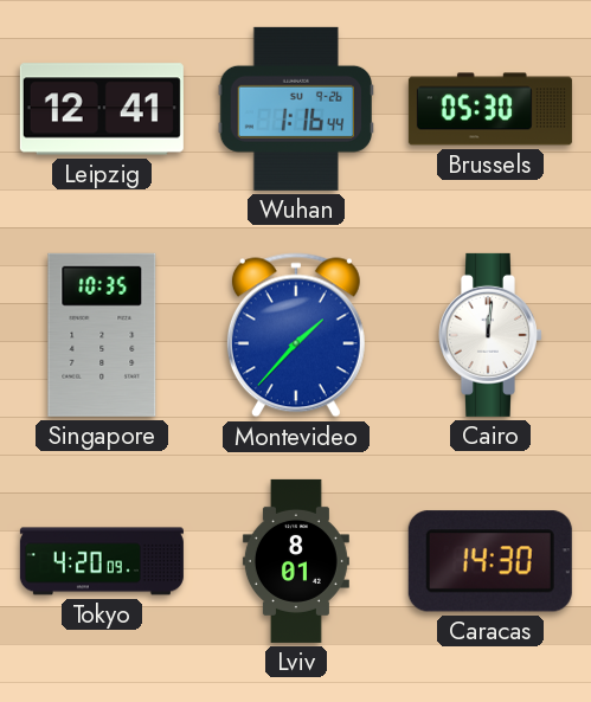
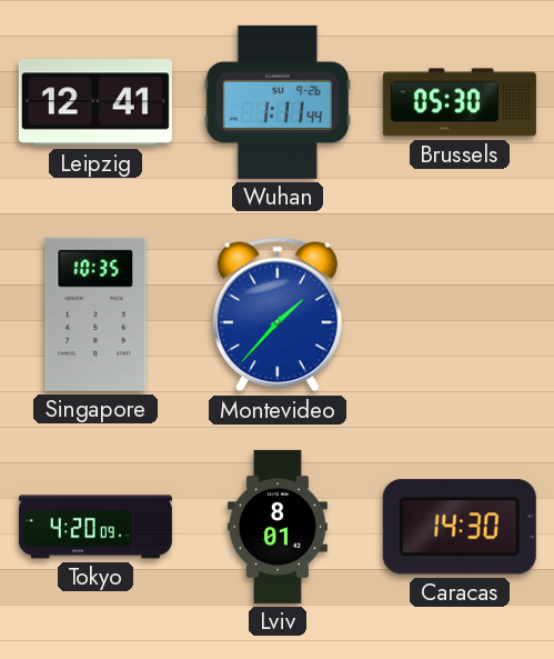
Wuhan: 1:16 -> 1:11
Cairo: 12:01 -> none
